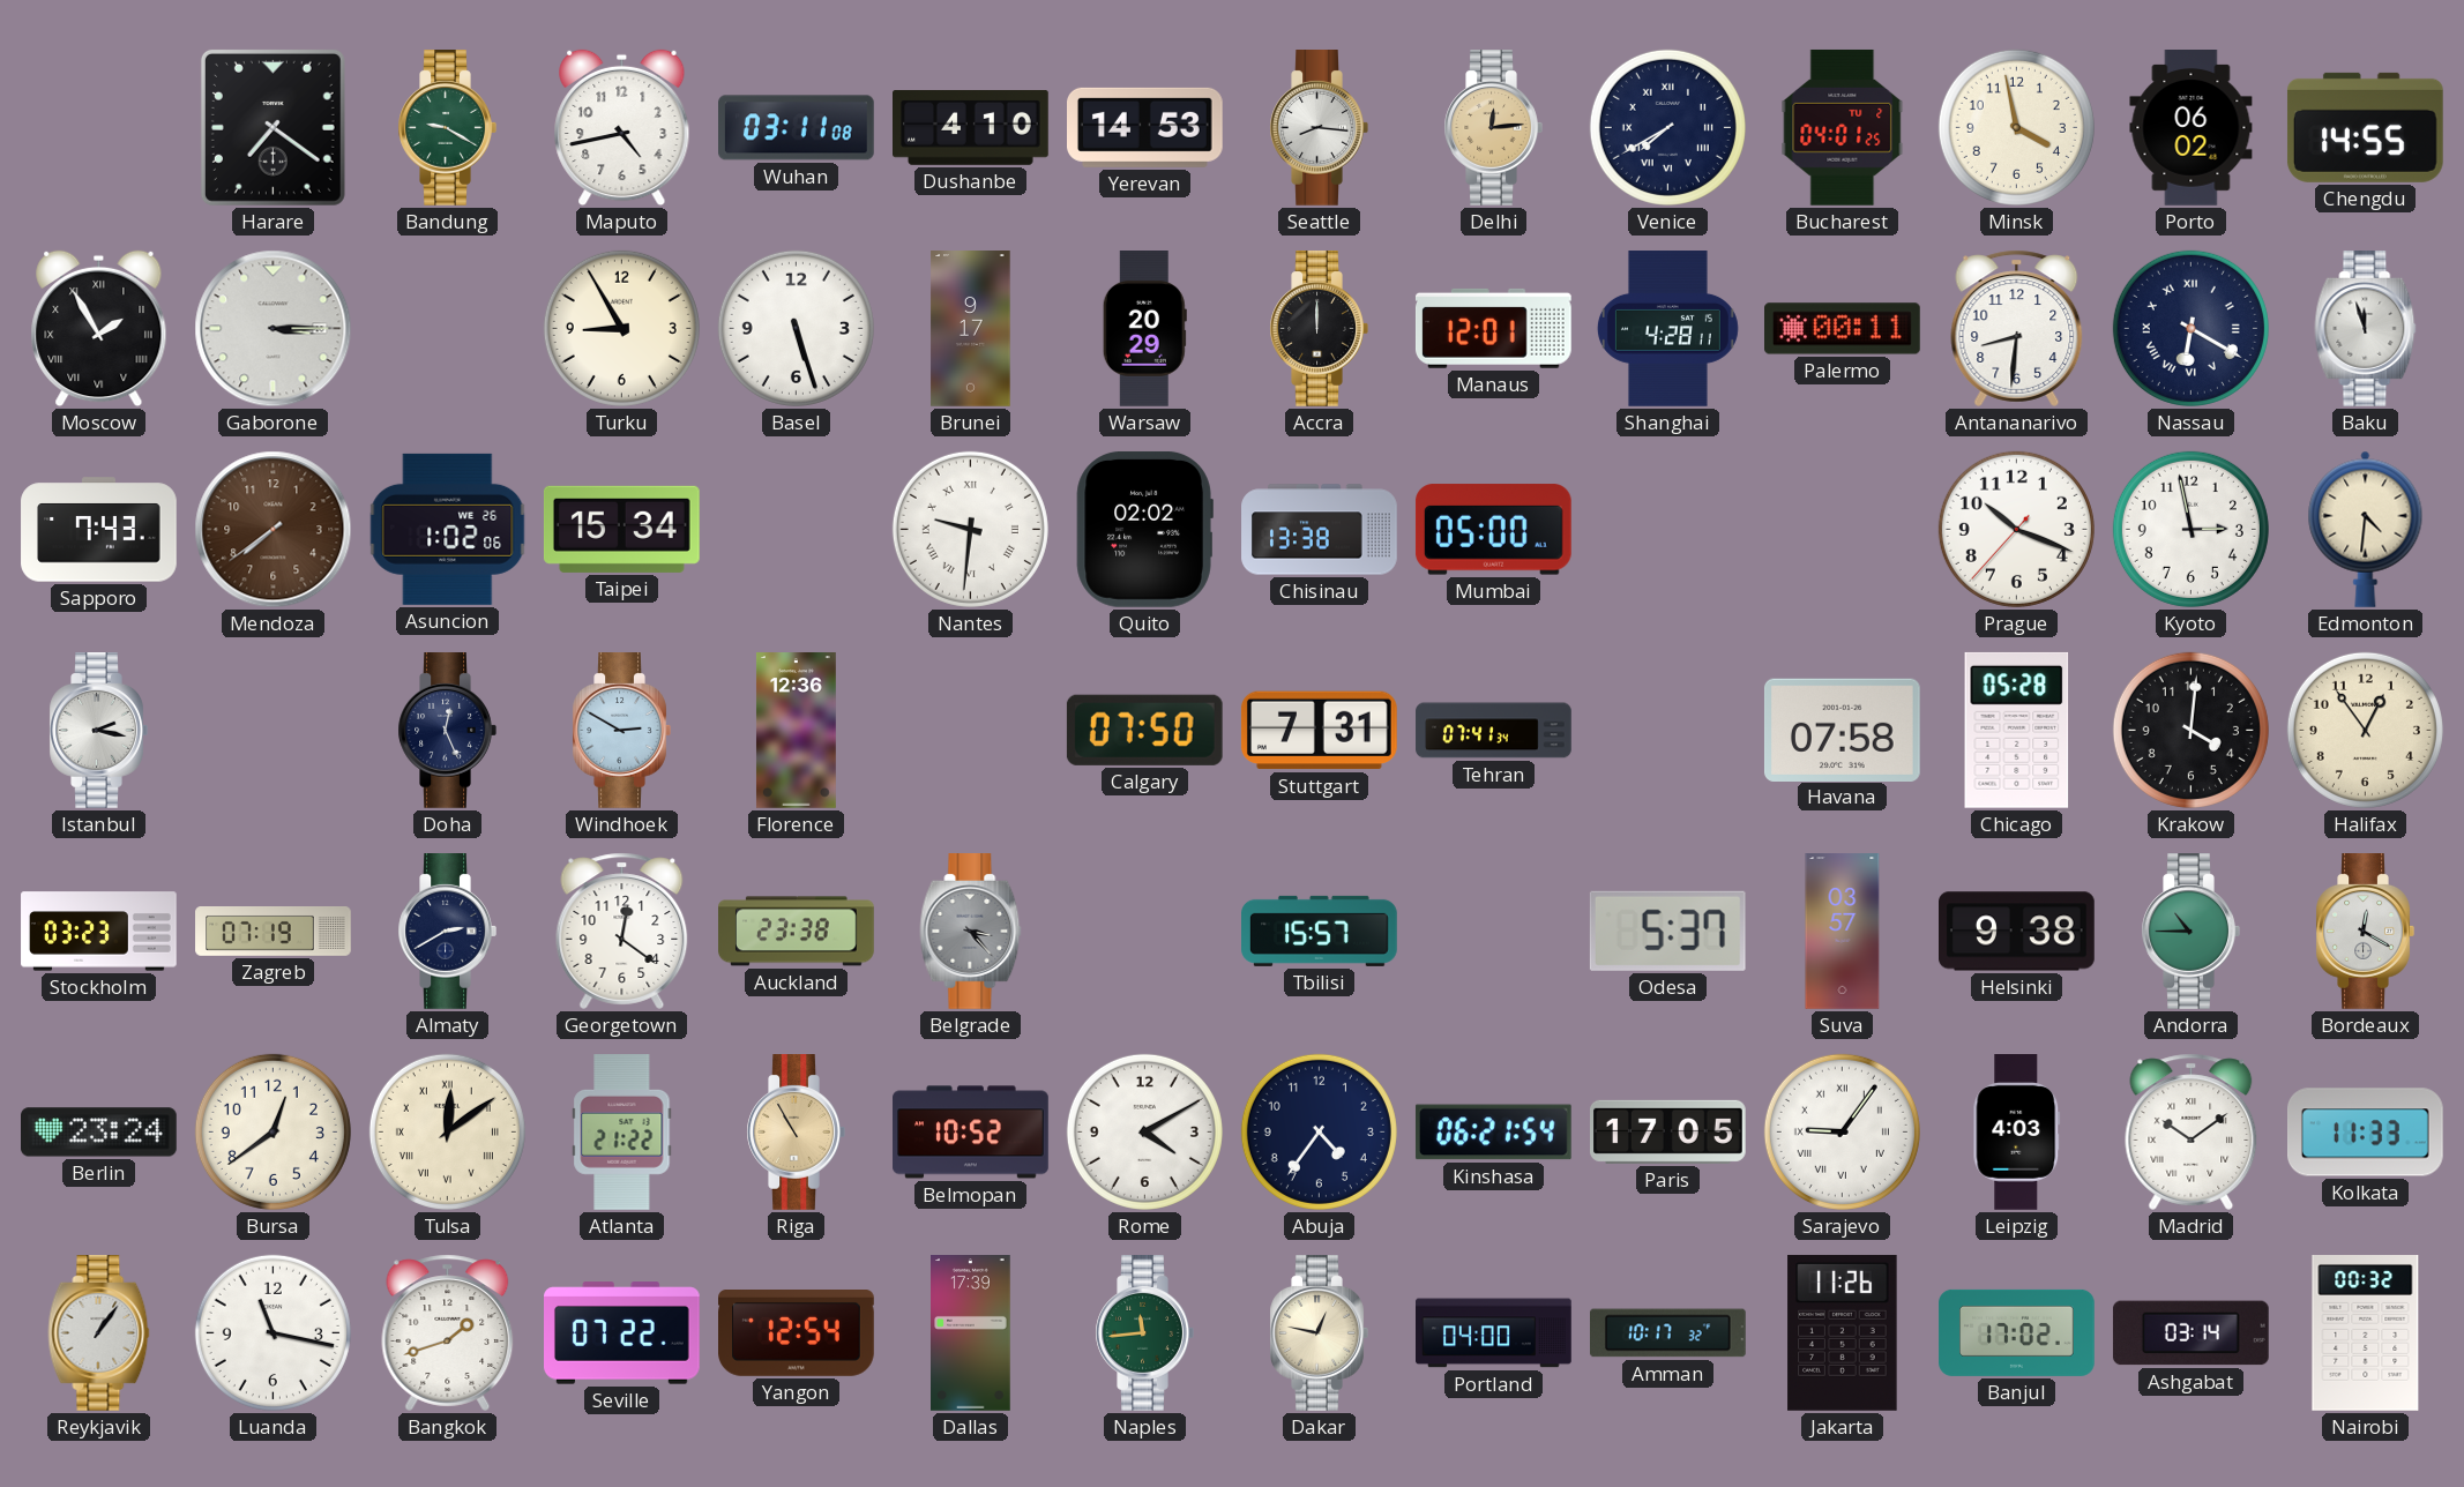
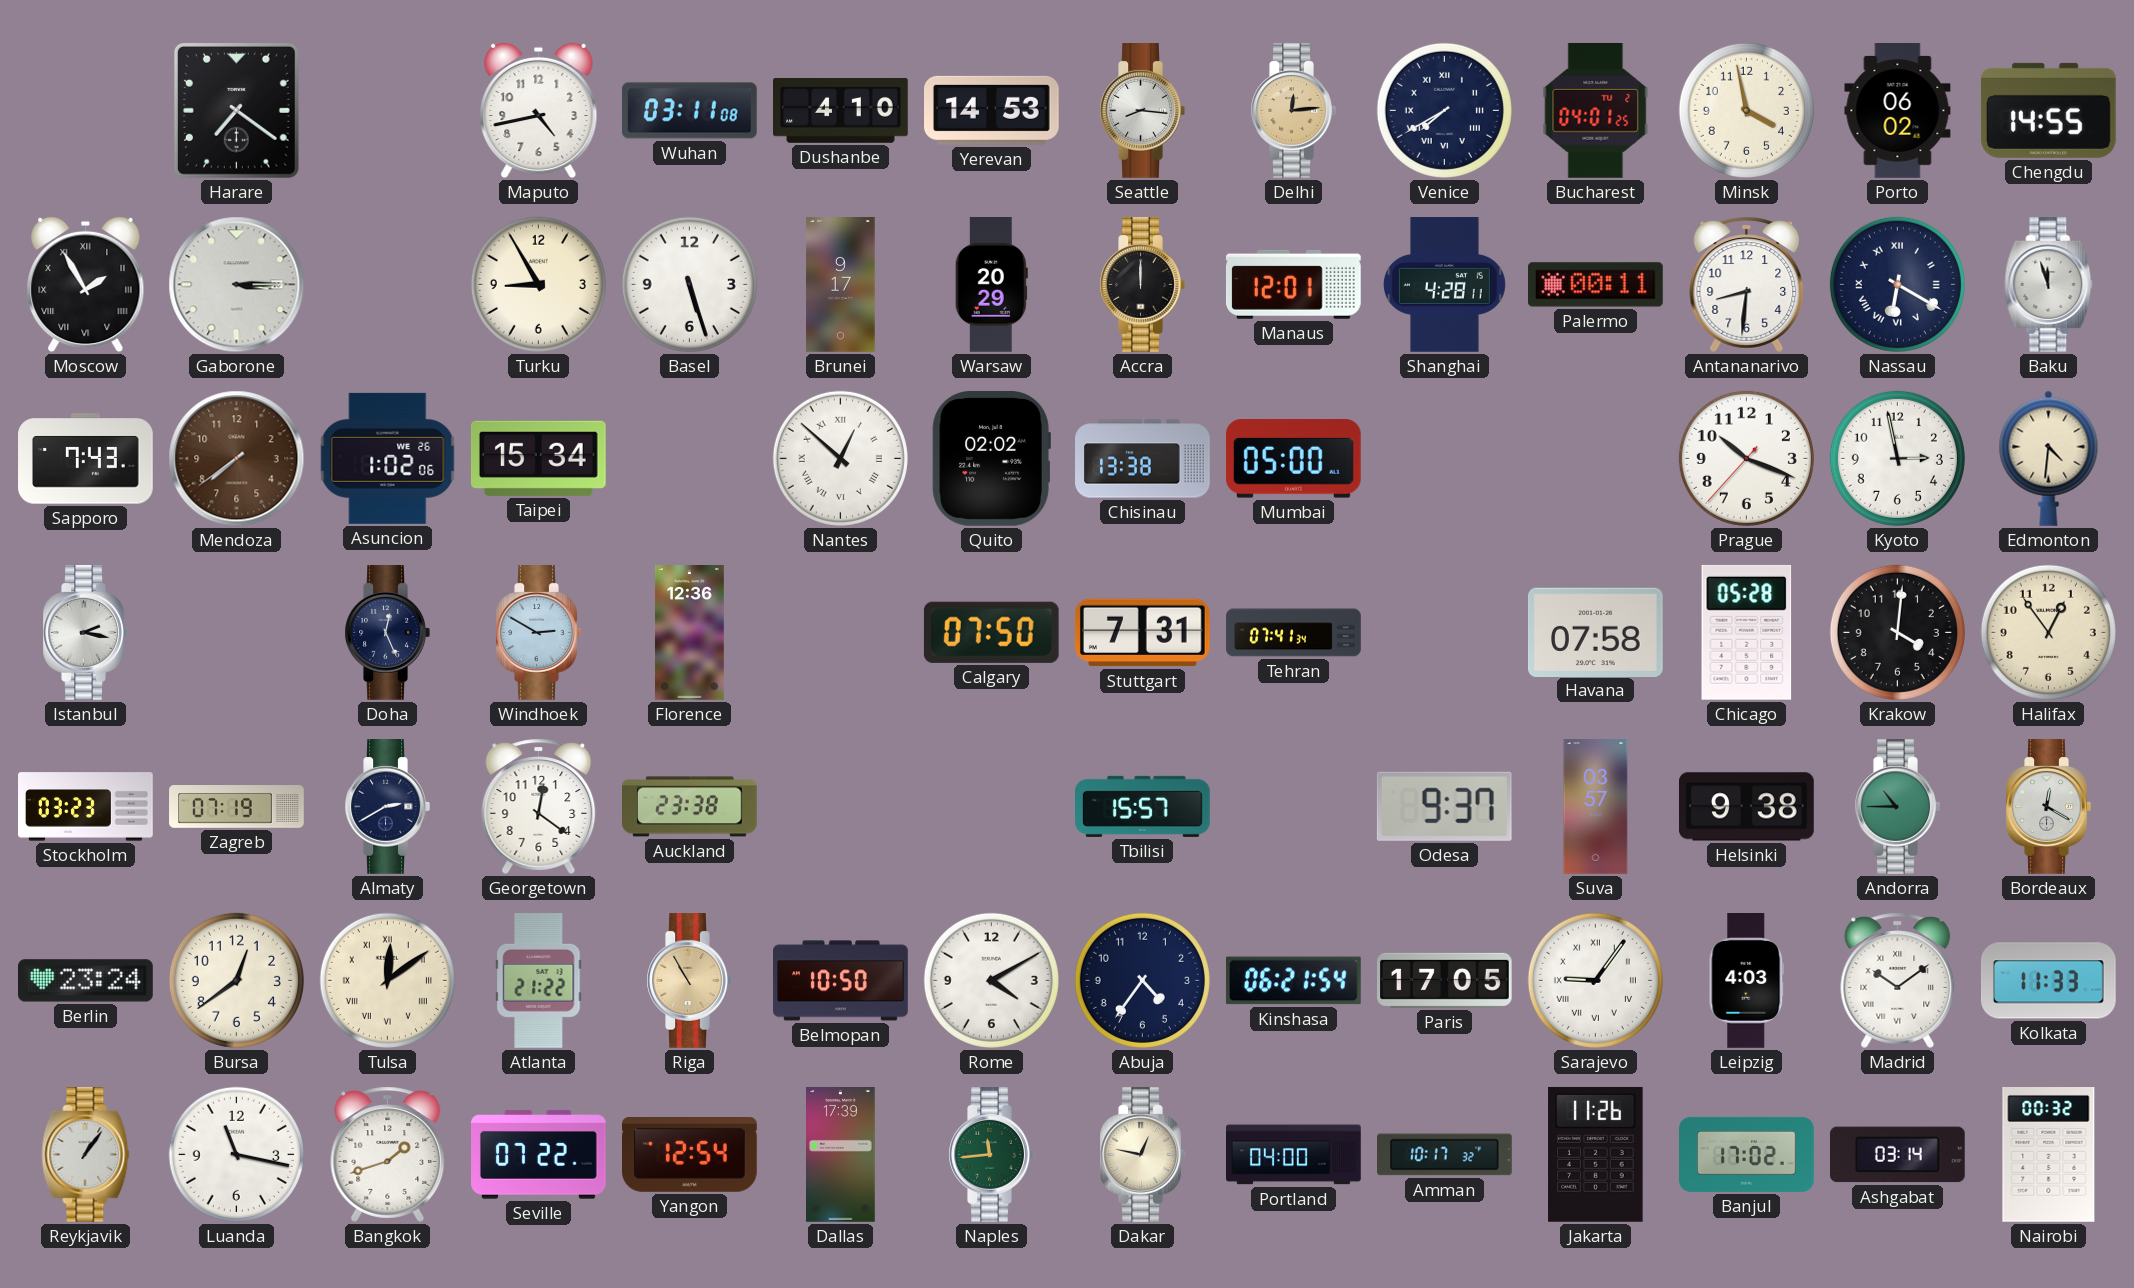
Bandung: 9:20 -> none
Nantes: 9:31 -> 12:52
Belgrade: 3:23 -> none
Odesa: 5:37 -> 9:37
Belmopan: 10:52 -> 10:50
